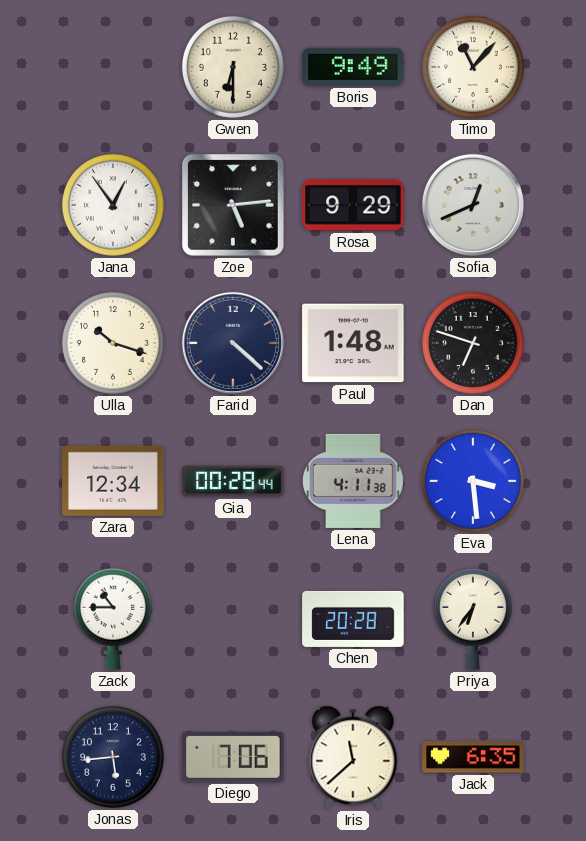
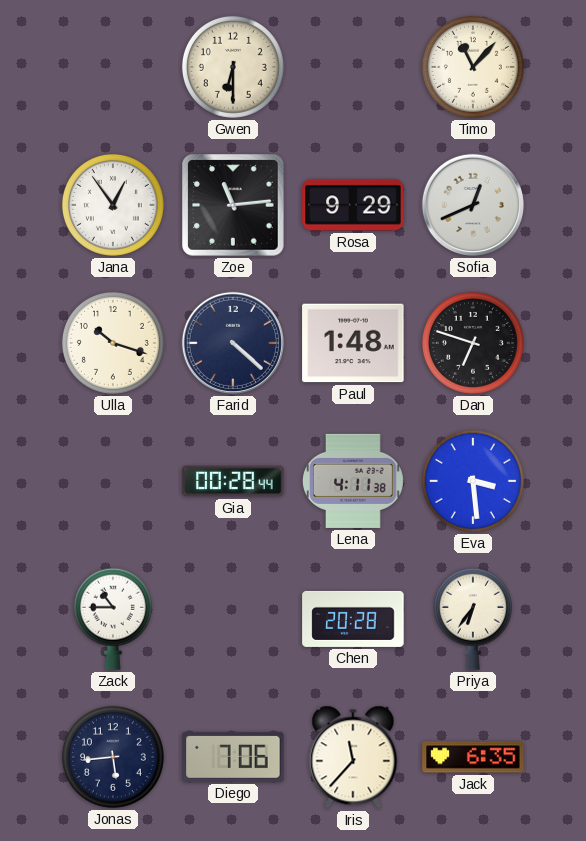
Boris: 9:49 -> none
Zoe: 5:14 -> 11:14
Zara: 12:34 -> none
Iris: 11:38 -> 11:37
